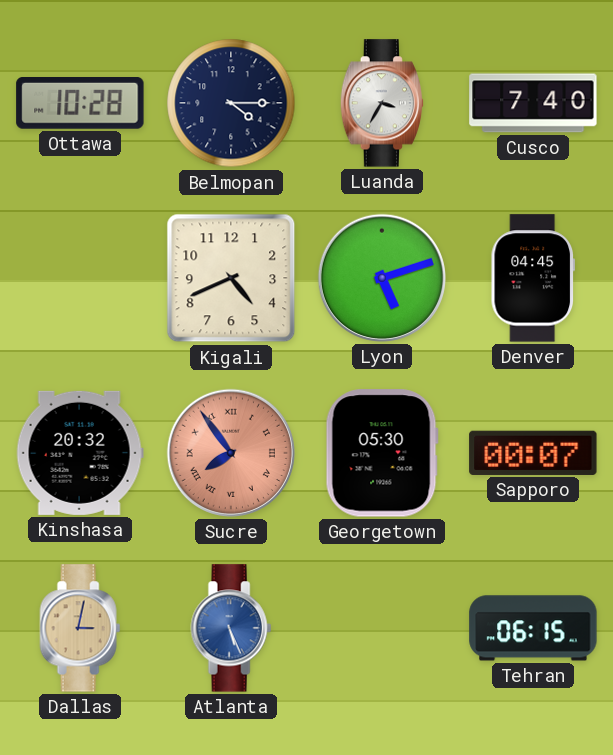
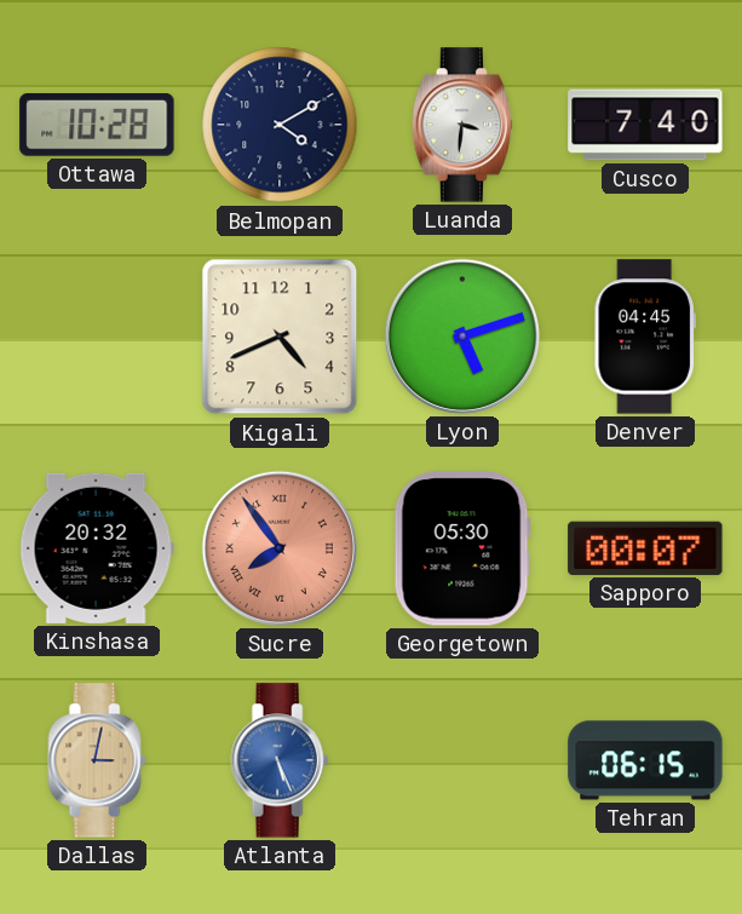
Belmopan: 4:15 -> 4:10
Luanda: 3:35 -> 3:31
